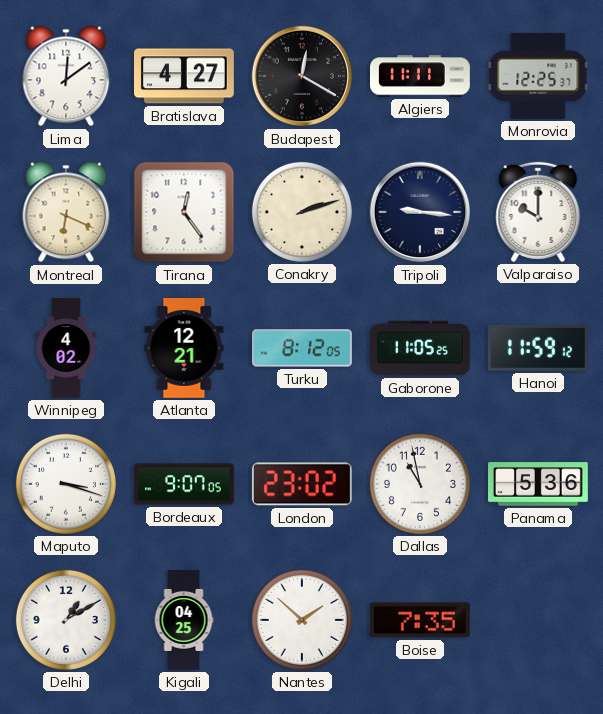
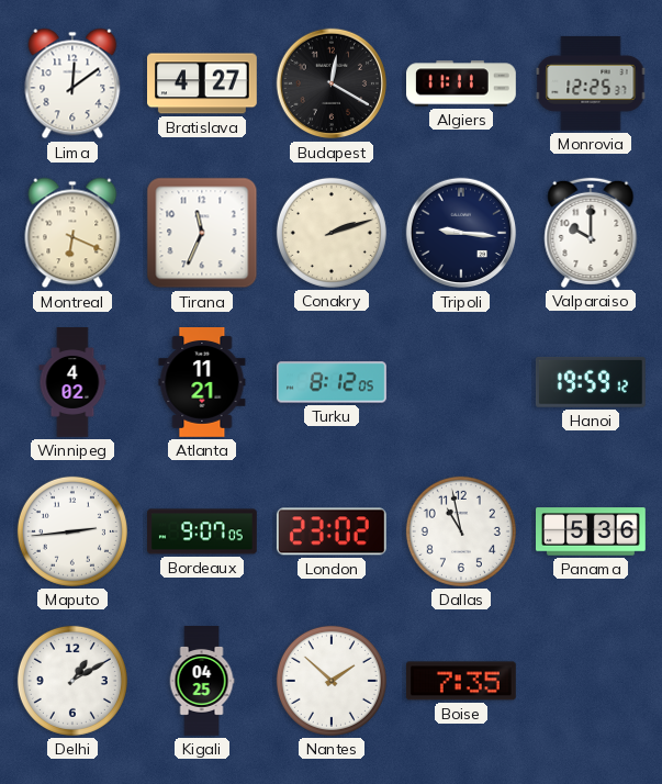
Tirana: 12:24 -> 11:34
Atlanta: 12:21 -> 11:21
Gaborone: 11:05 -> none
Hanoi: 11:59 -> 19:59
Maputo: 3:18 -> 2:44
